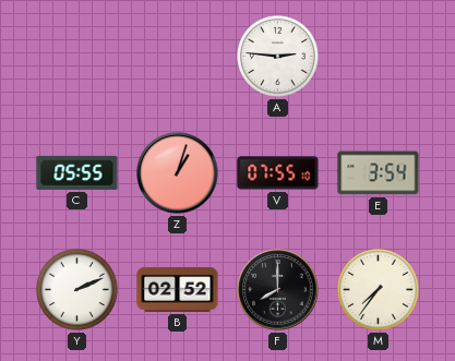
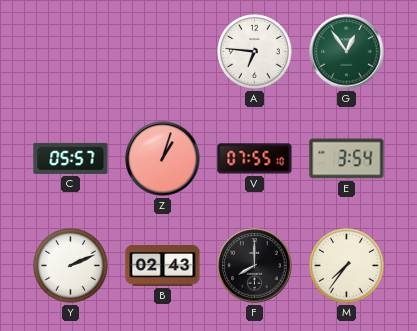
A: 2:46 -> 6:46
G: none -> 12:54
C: 05:55 -> 05:57
B: 02:52 -> 02:43
